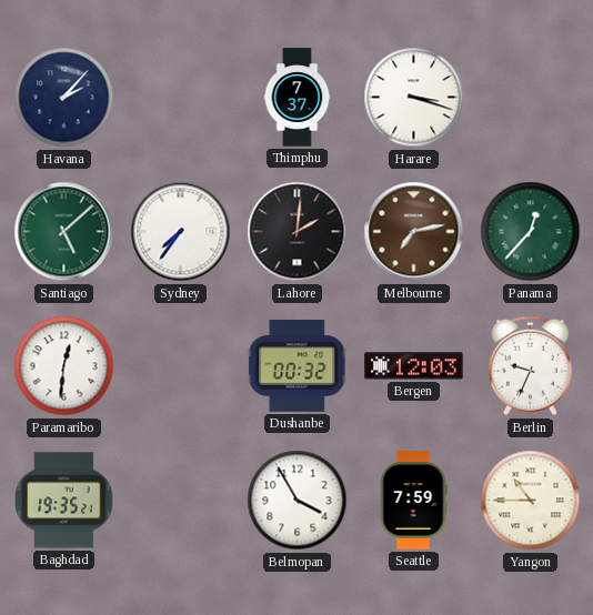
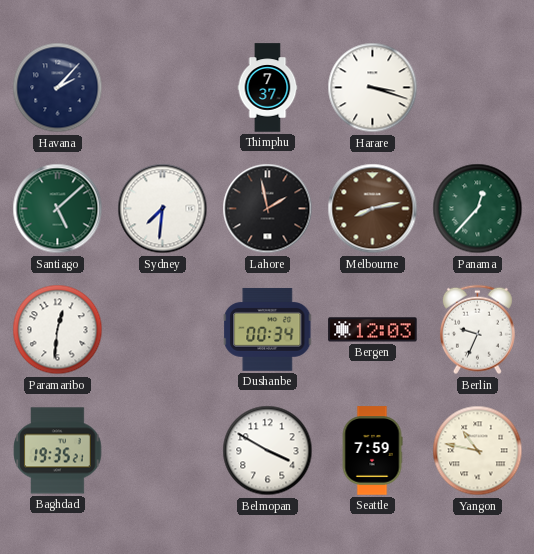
Sydney: 7:36 -> 7:31
Lahore: 2:01 -> 1:58
Melbourne: 7:13 -> 8:13
Dushanbe: 00:32 -> 00:34
Belmopan: 3:55 -> 3:50
Yangon: 10:45 -> 10:47
